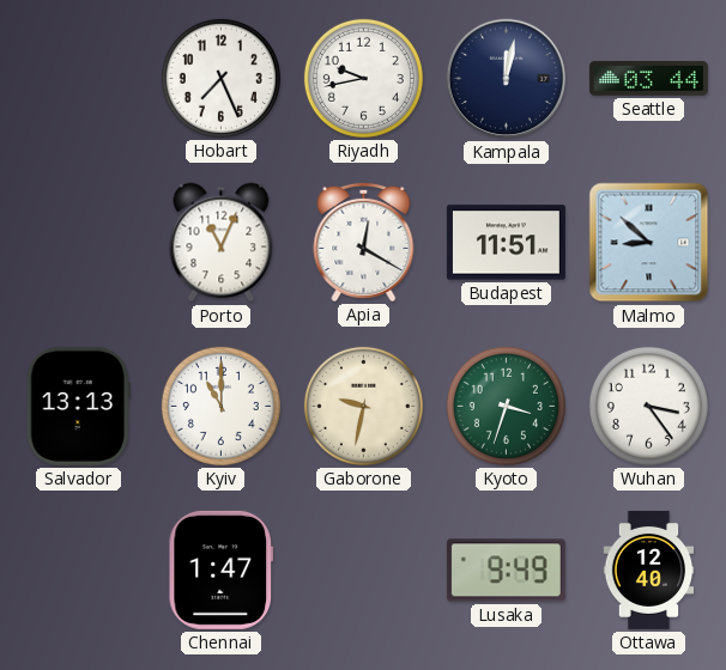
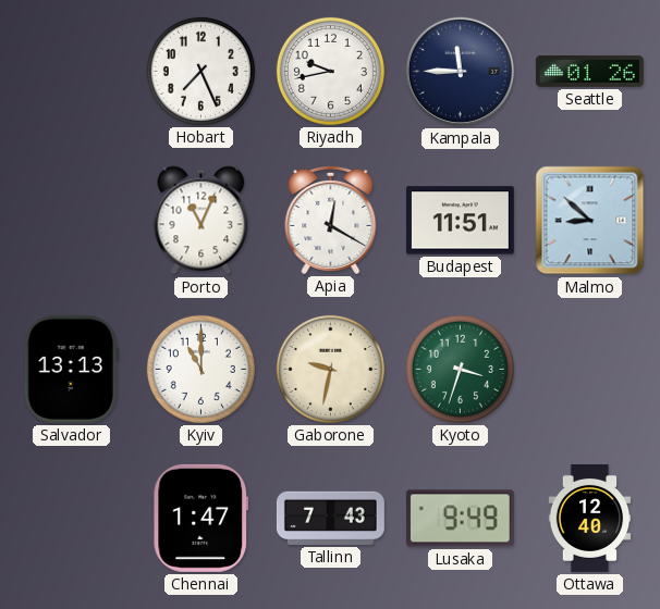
Kampala: 12:02 -> 11:45
Seattle: 03:44 -> 01:26
Wuhan: 3:24 -> none
Tallinn: none -> 7:43
